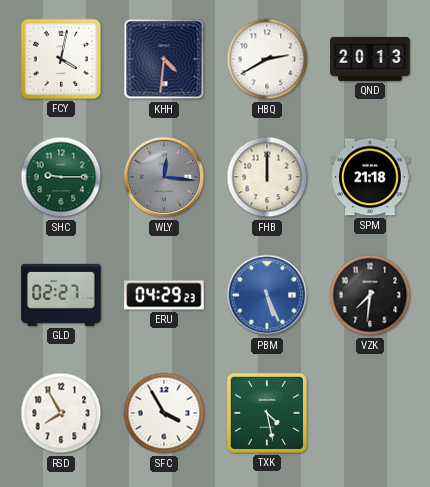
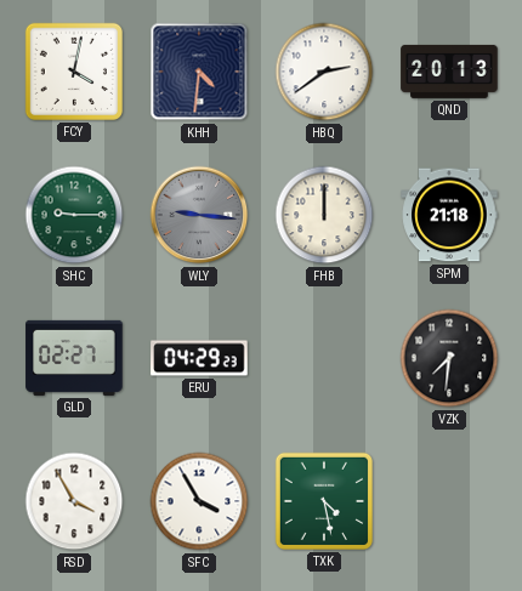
HBQ: 2:40 -> 2:39
WLY: 12:16 -> 9:16
PBM: 5:26 -> none
RSD: 7:55 -> 3:55
